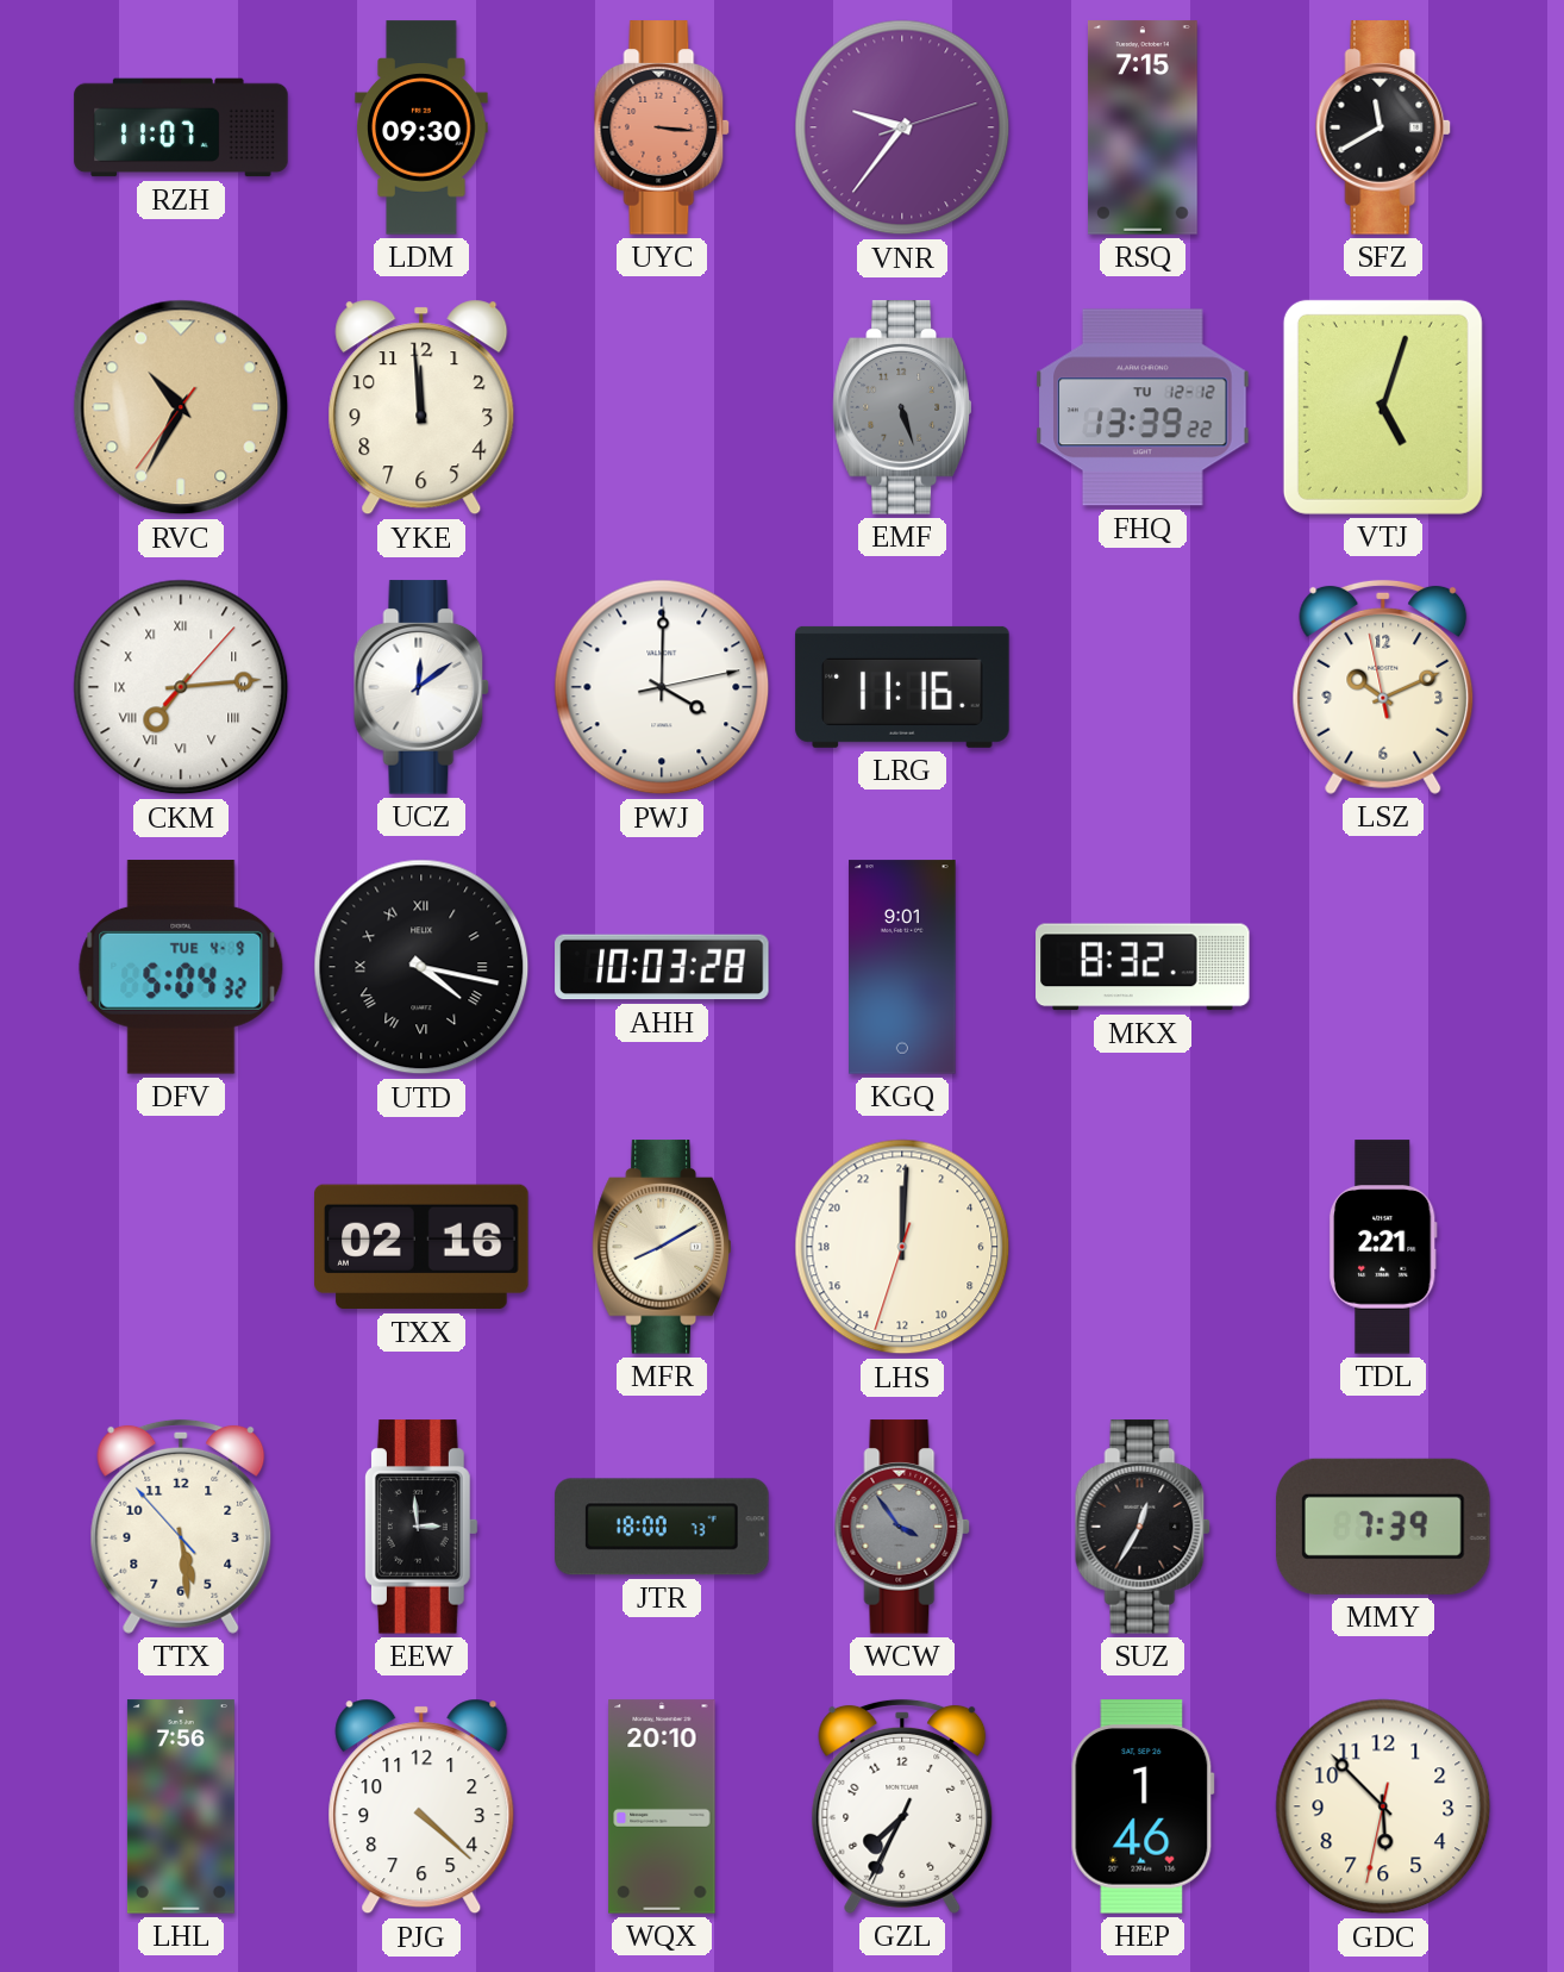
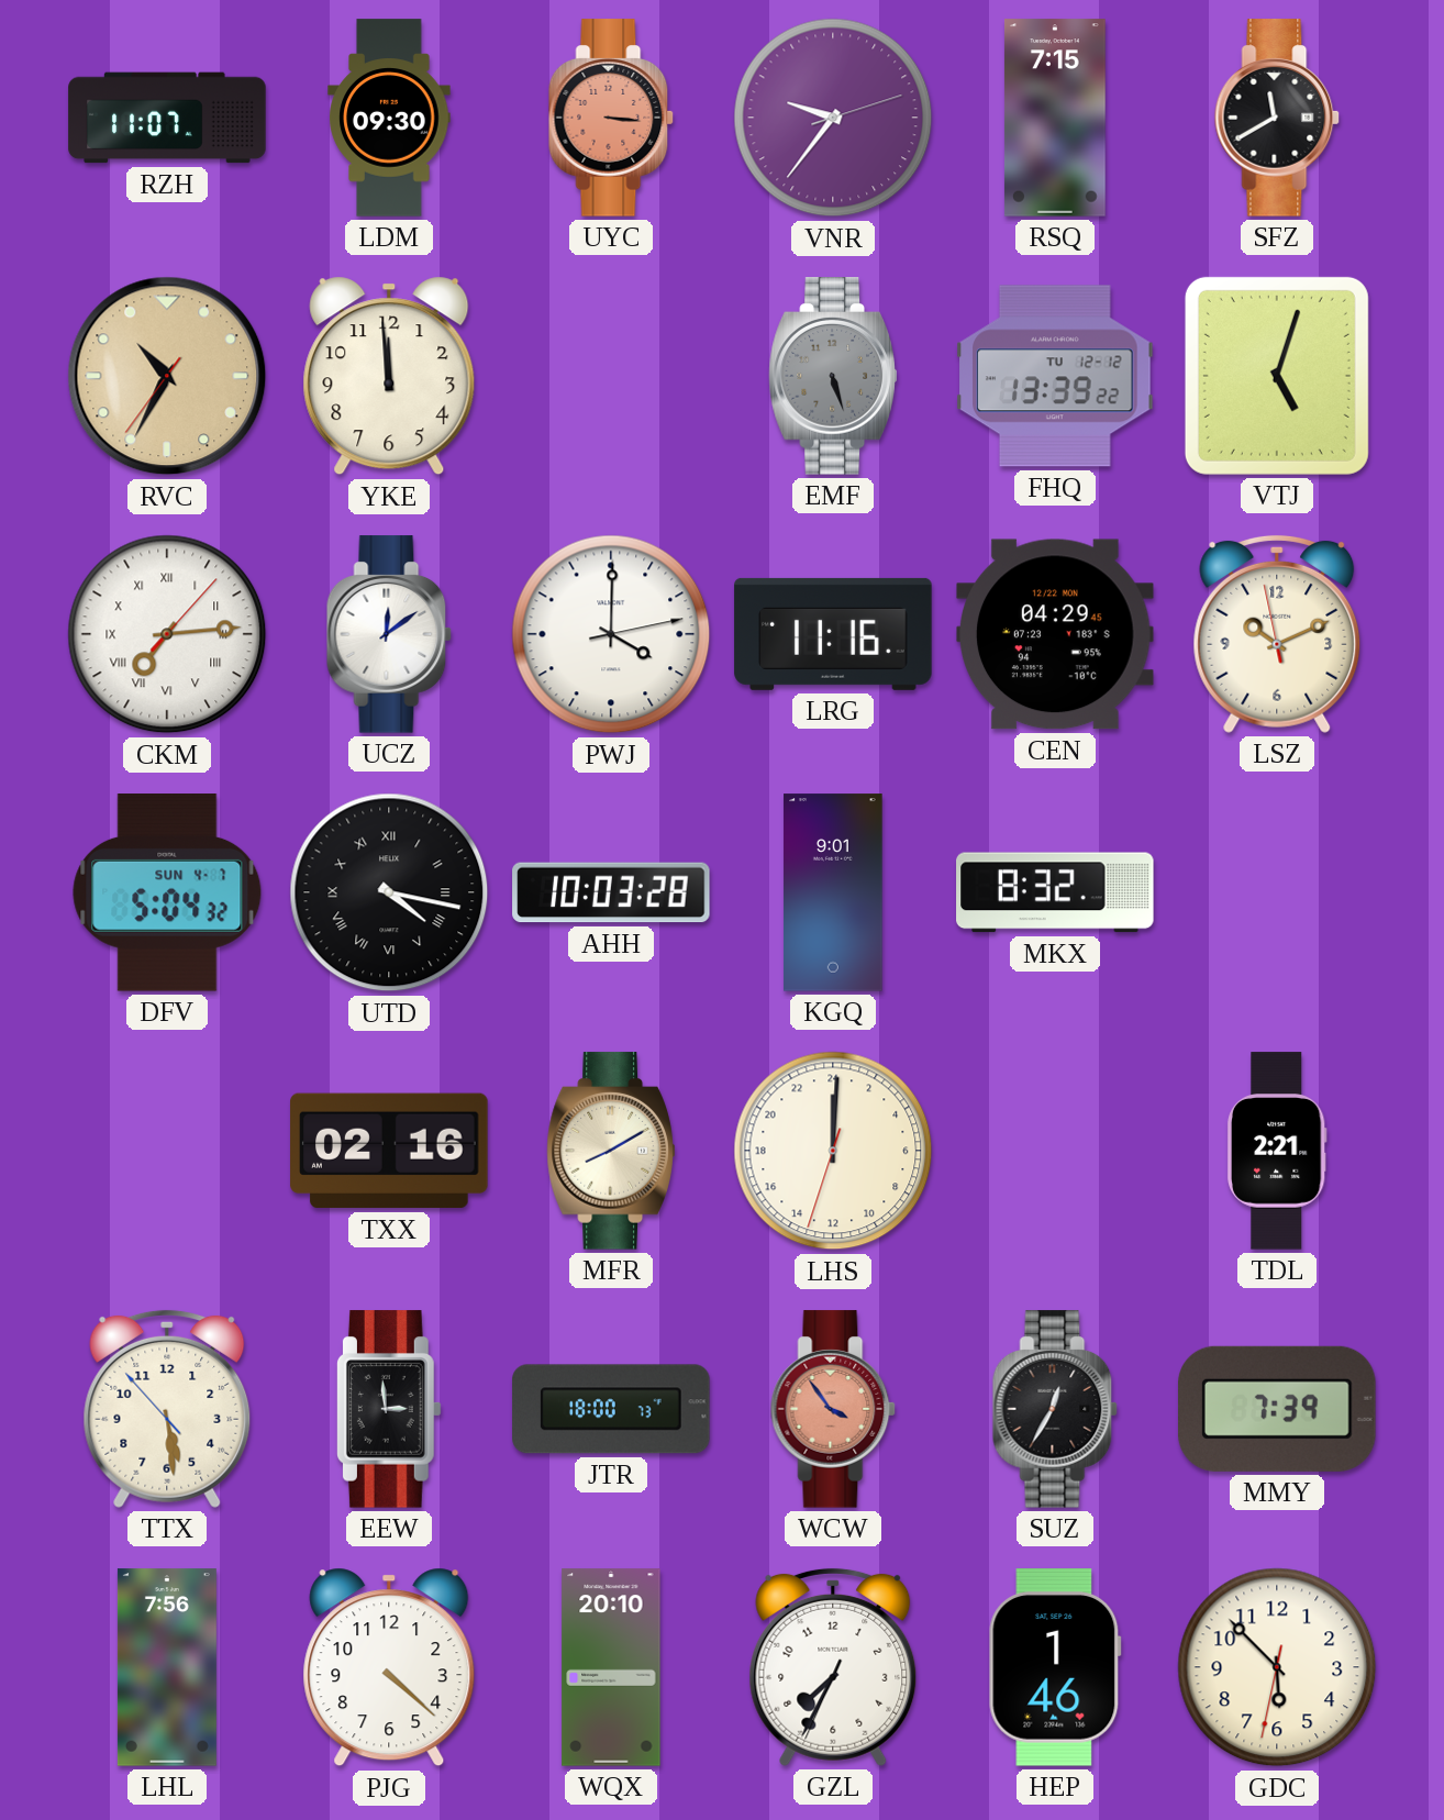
CEN: none -> 04:29
DFV date: TUE 4-9 -> SUN 4-7
WCW dial: grey -> salmon
